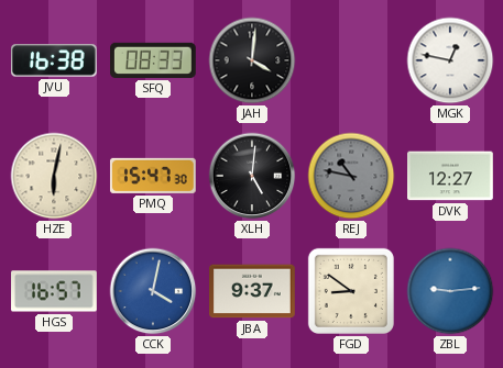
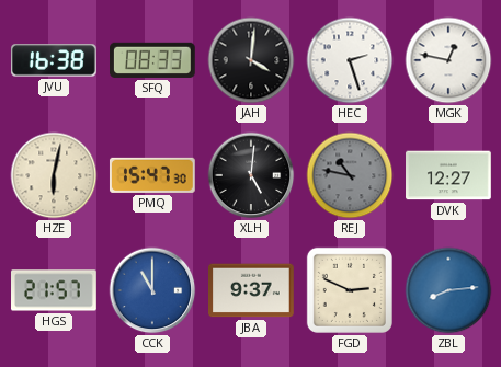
HEC: none -> 2:27
HGS: 16:57 -> 21:57
CCK: 4:02 -> 11:00
FGD: 8:51 -> 2:49
ZBL: 9:14 -> 8:14
